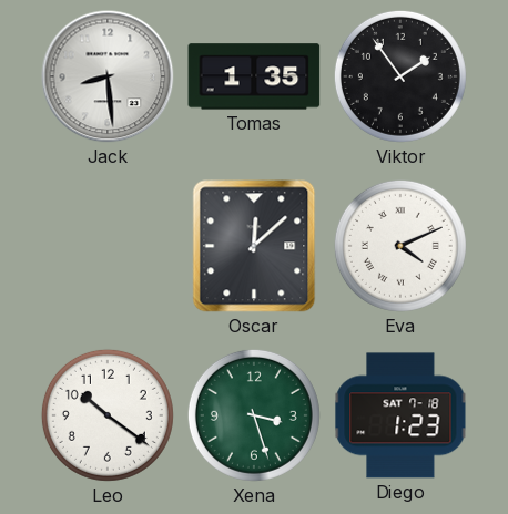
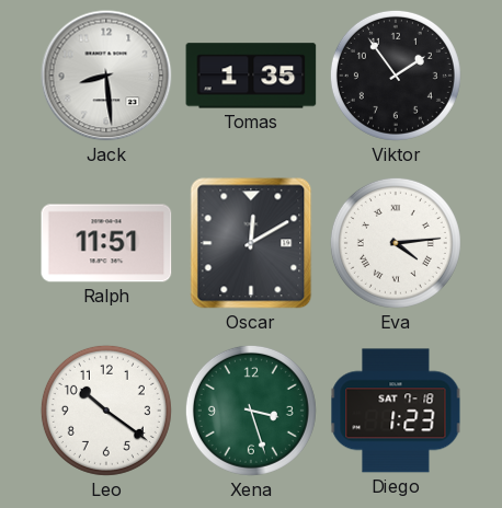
Ralph: none -> 11:51
Oscar: 12:08 -> 12:10
Eva: 4:11 -> 4:14
